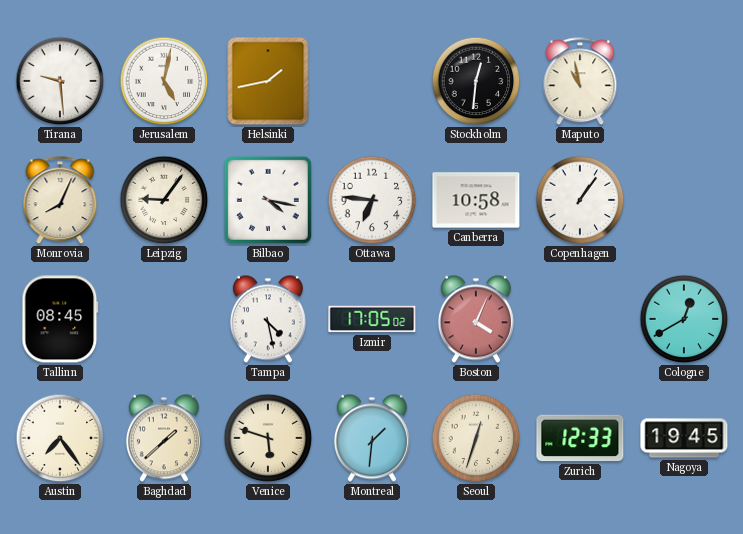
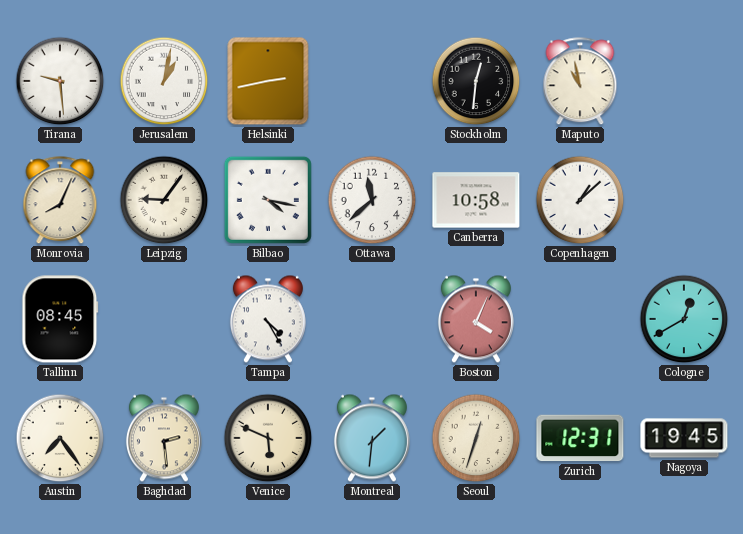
Jerusalem: 5:02 -> 1:02
Helsinki: 1:43 -> 2:43
Ottawa: 6:46 -> 11:38
Copenhagen: 1:06 -> 1:08
Tampa: 4:28 -> 4:25
Izmir: 17:05 -> none
Baghdad: 1:38 -> 2:29
Venice: 5:48 -> 5:49
Zurich: 12:33 -> 12:31
